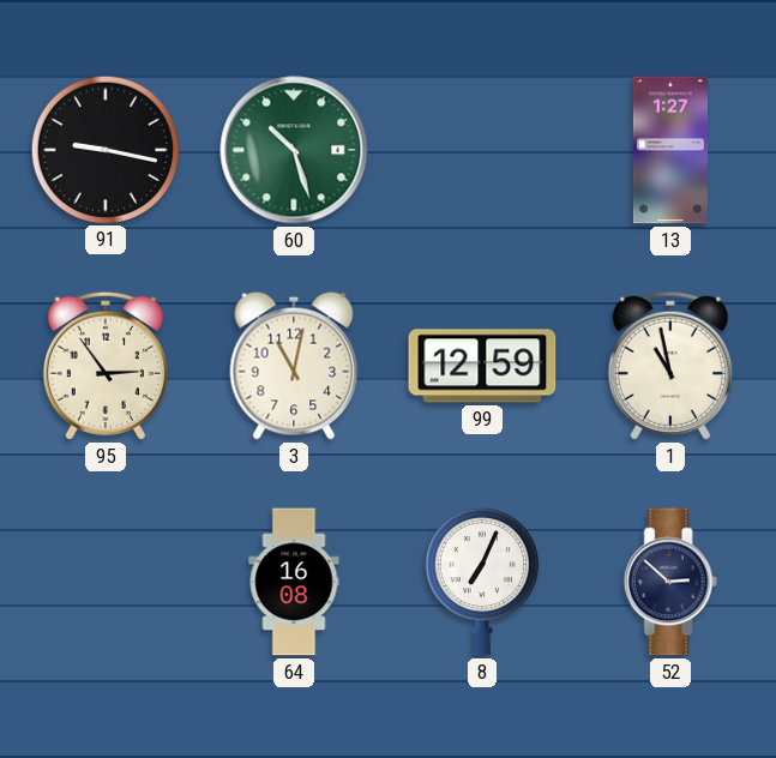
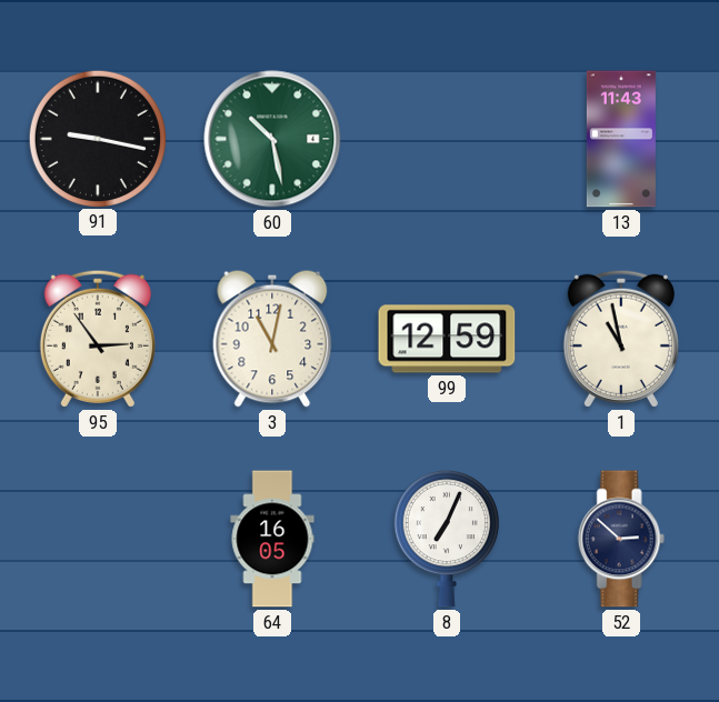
60: 10:27 -> 10:28
13: 1:27 -> 11:43
64: 16:08 -> 16:05
